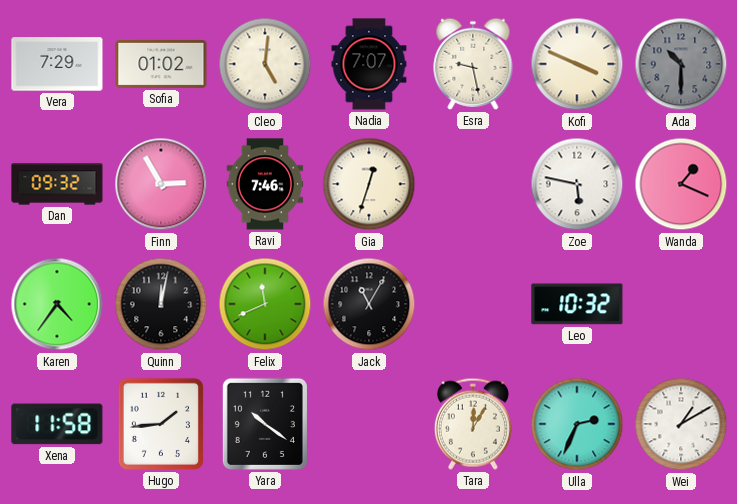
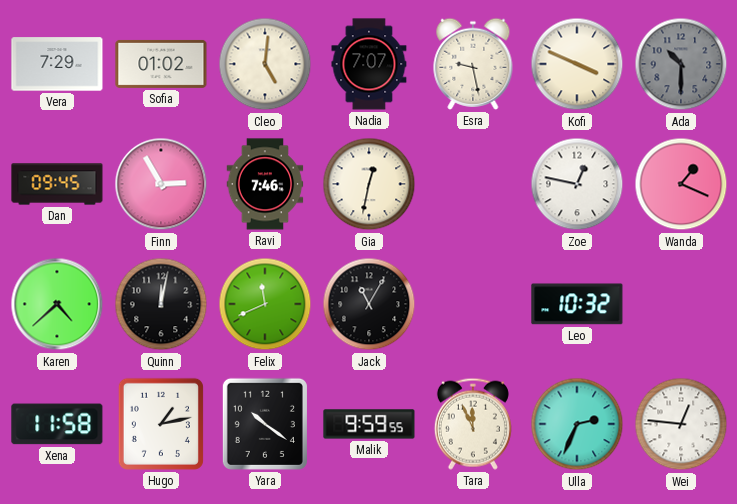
Dan: 09:32 -> 09:45
Gia: 12:33 -> 12:32
Zoe: 5:47 -> 12:47
Karen: 4:36 -> 4:38
Hugo: 1:44 -> 1:13
Malik: none -> 9:59
Tara: 12:05 -> 11:56
Wei: 1:10 -> 12:46
